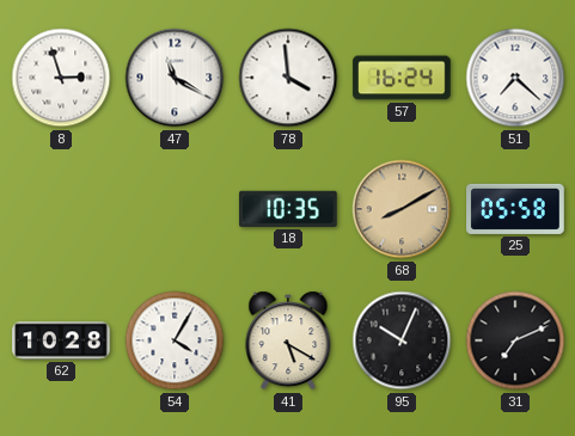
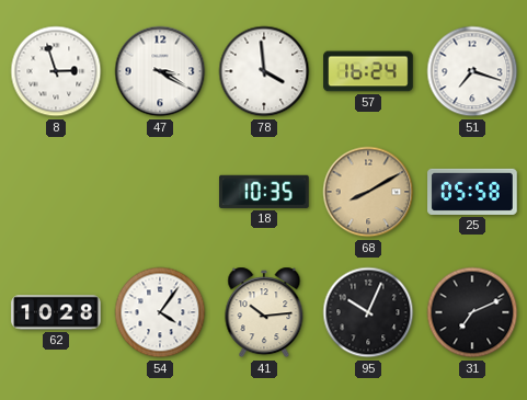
47: 11:20 -> 3:20
51: 7:22 -> 7:18
54: 4:05 -> 4:06
41: 5:20 -> 10:14
